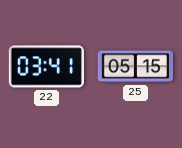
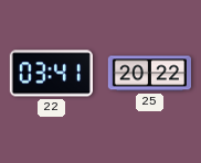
25: 05:15 -> 20:22
